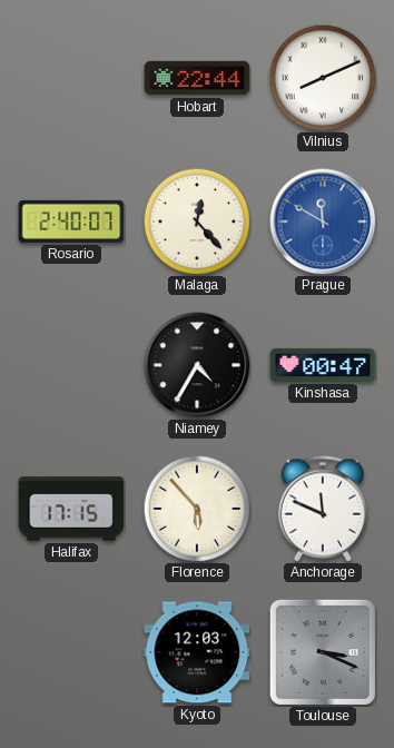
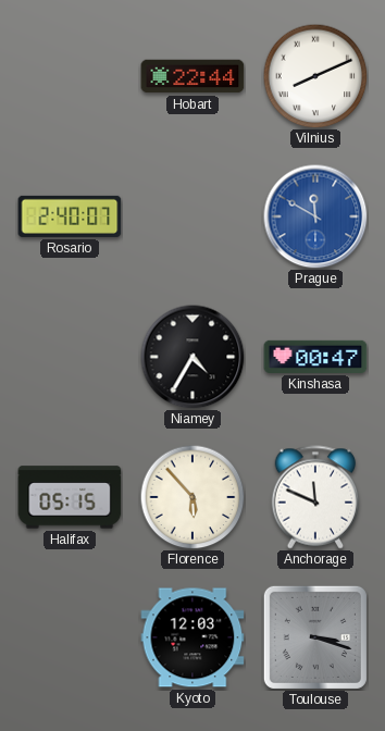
Malaga: 12:23 -> none
Halifax: 17:15 -> 05:15
Toulouse: 3:19 -> 3:18
